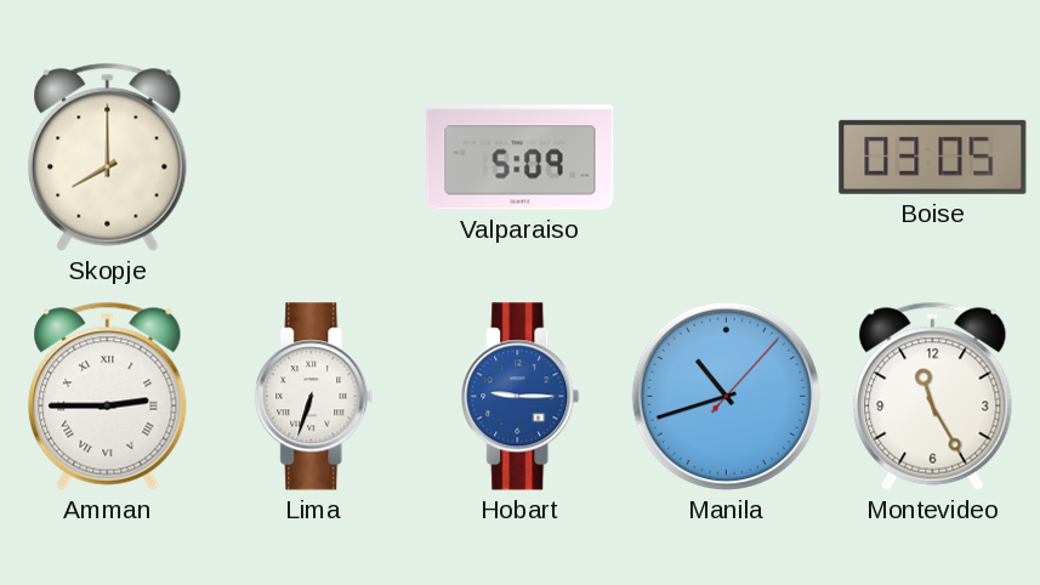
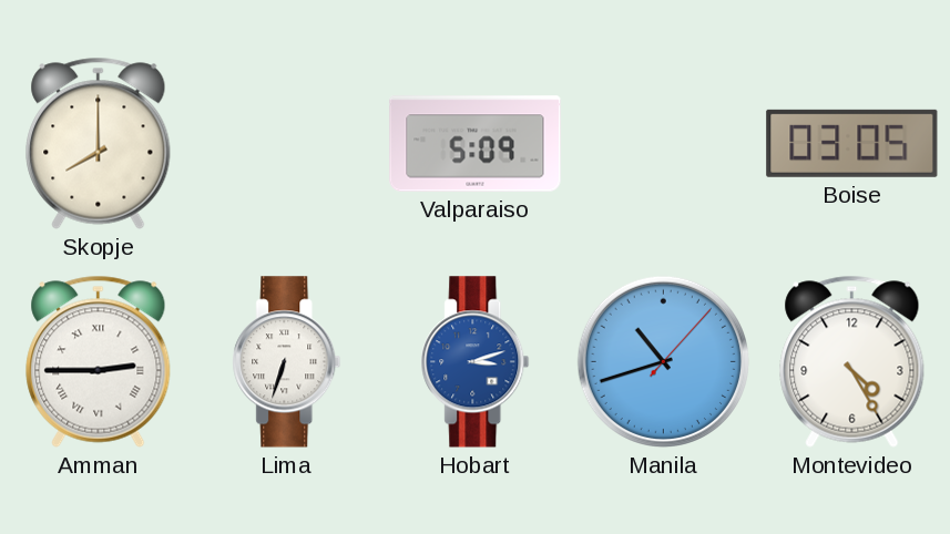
Hobart: 9:15 -> 3:12
Montevideo: 11:25 -> 4:25
